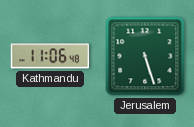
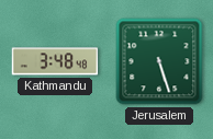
Kathmandu: 11:06 -> 3:48
